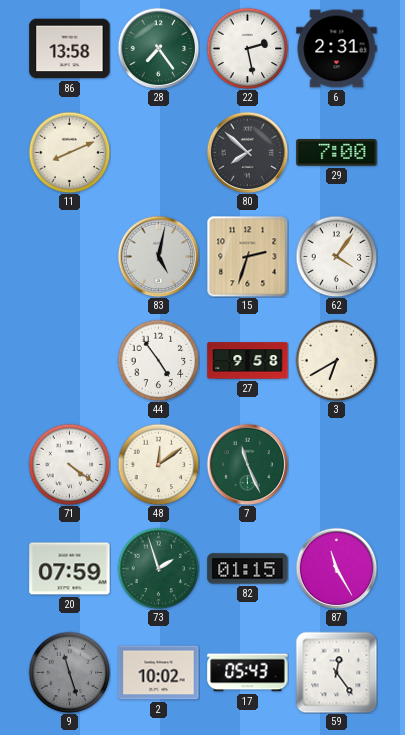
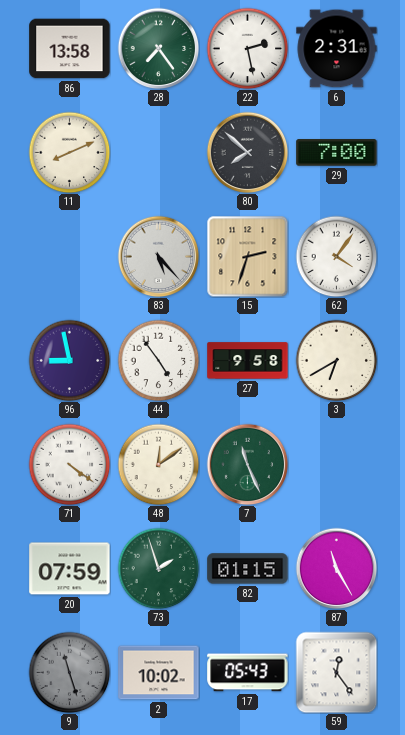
83: 5:02 -> 5:23
96: none -> 8:58
